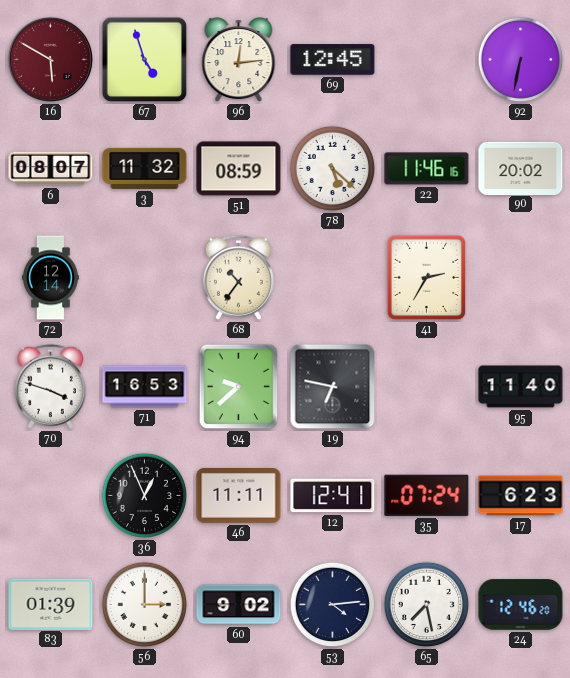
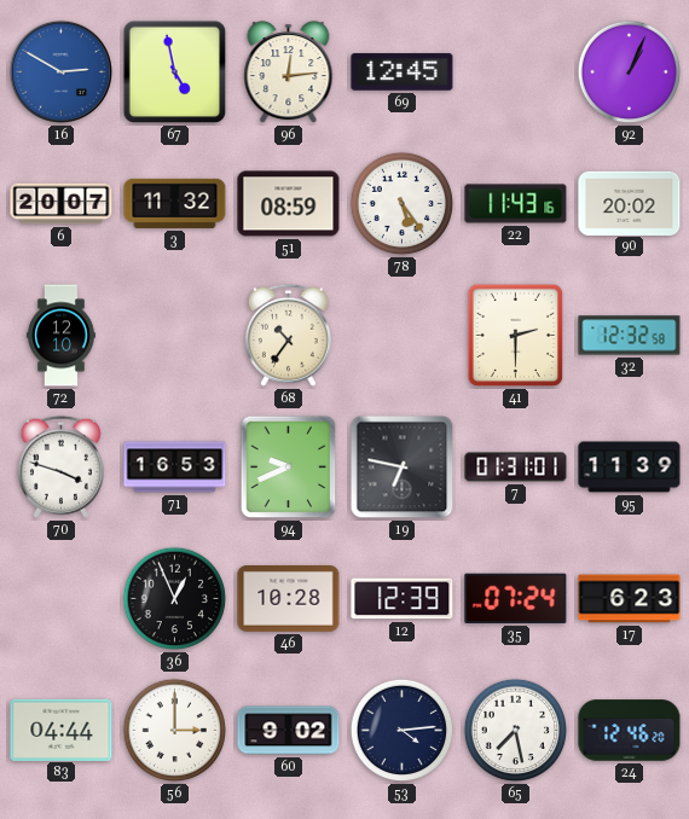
16: 5:50 -> 2:50
16 dial: burgundy -> blue
67: 4:57 -> 4:58
92: 6:32 -> 1:04
6: 08:07 -> 20:07
78: 5:22 -> 5:24
22: 11:46 -> 11:43
72: 12:14 -> 12:10
41: 2:35 -> 2:30
32: none -> 12:32
94: 9:38 -> 9:41
7: none -> 01:31
95: 11:40 -> 11:39
46: 11:11 -> 10:28
12: 12:41 -> 12:39
83: 01:39 -> 04:44
